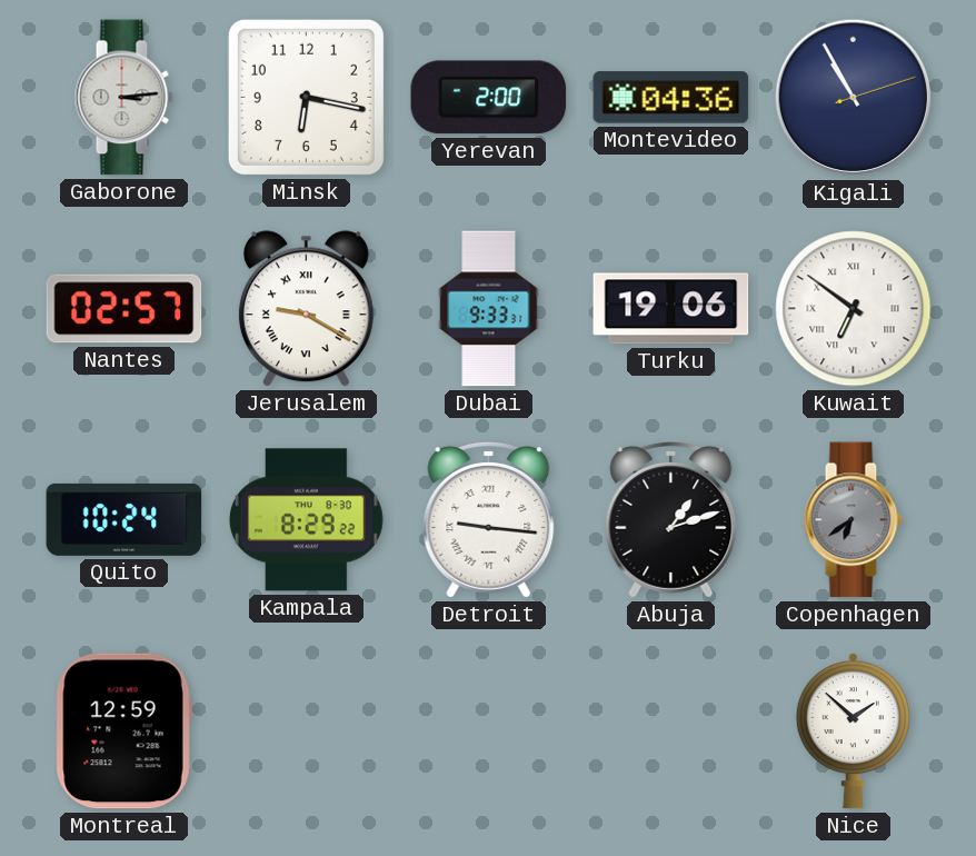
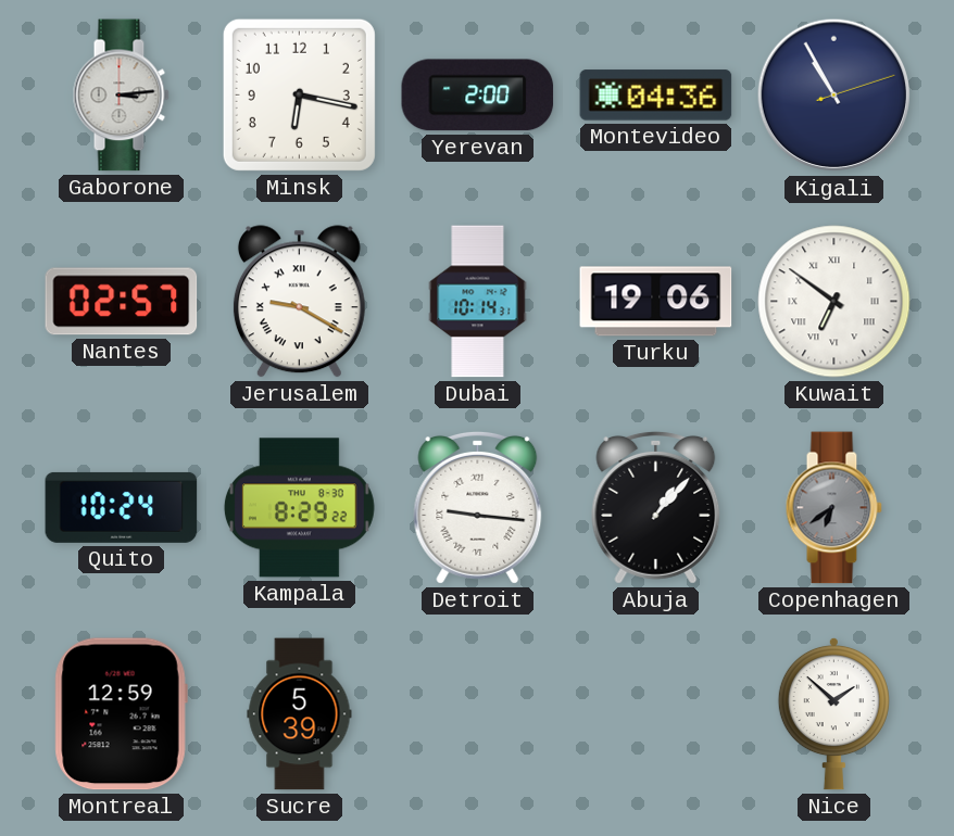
Dubai: 9:33 -> 10:14
Abuja: 1:12 -> 1:07
Sucre: none -> 5:39
